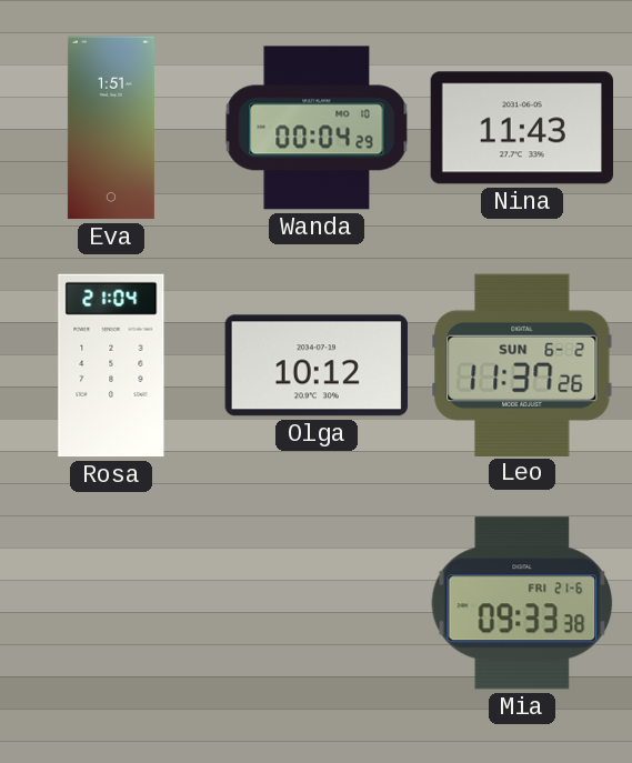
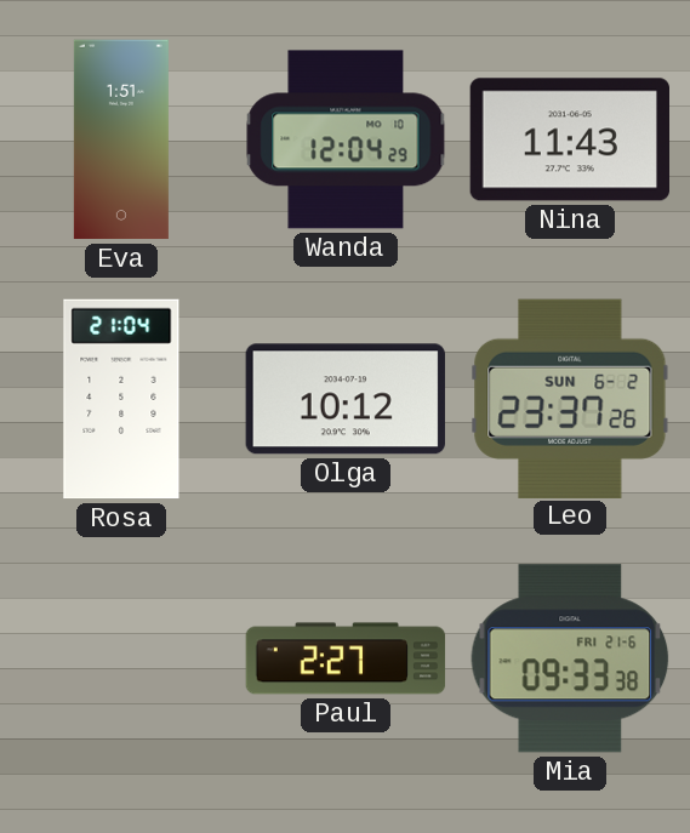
Wanda: 00:04 -> 12:04
Leo: 11:37 -> 23:37
Paul: none -> 2:27
